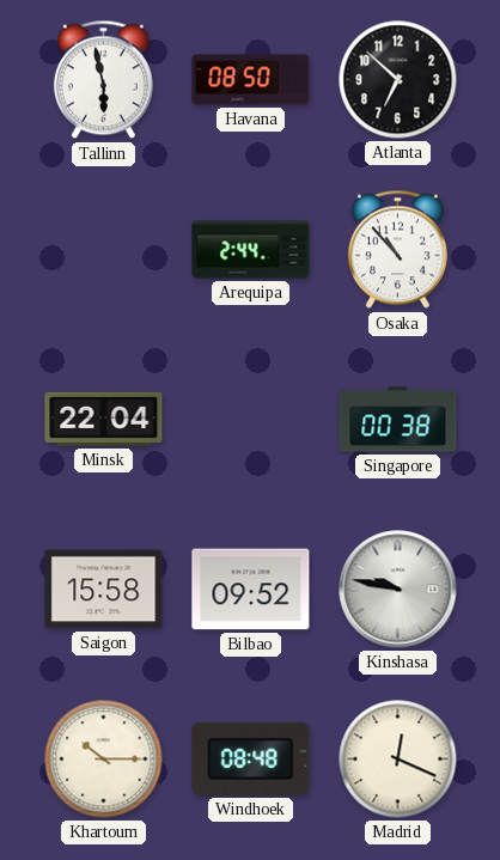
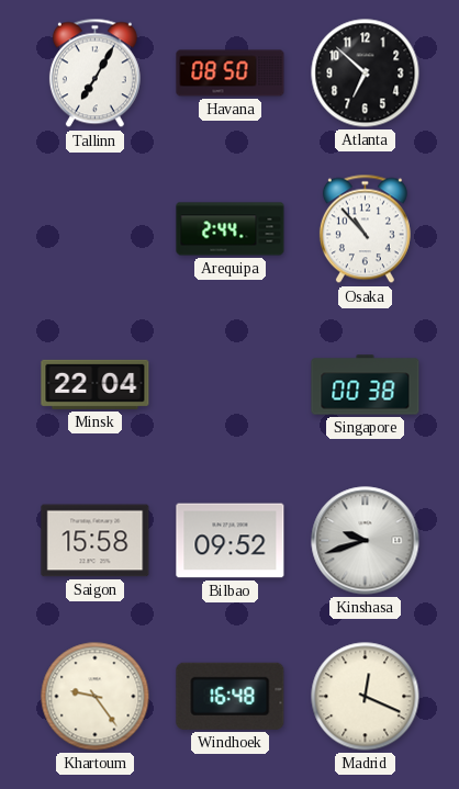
Tallinn: 5:58 -> 7:05
Kinshasa: 9:47 -> 9:42
Khartoum: 10:15 -> 9:24
Windhoek: 08:48 -> 16:48
